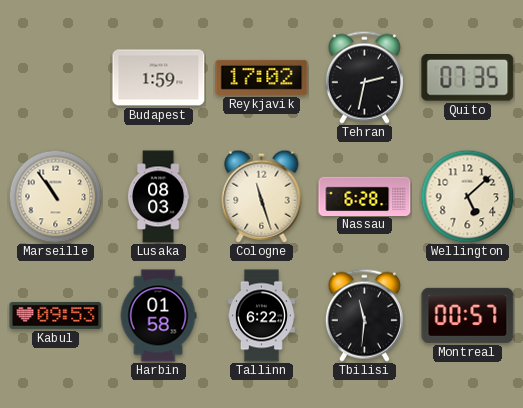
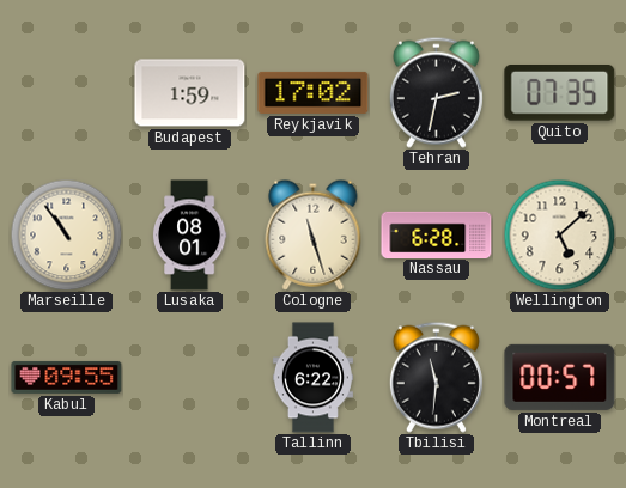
Lusaka: 08:03 -> 08:01
Kabul: 09:53 -> 09:55
Harbin: 01:58 -> none
